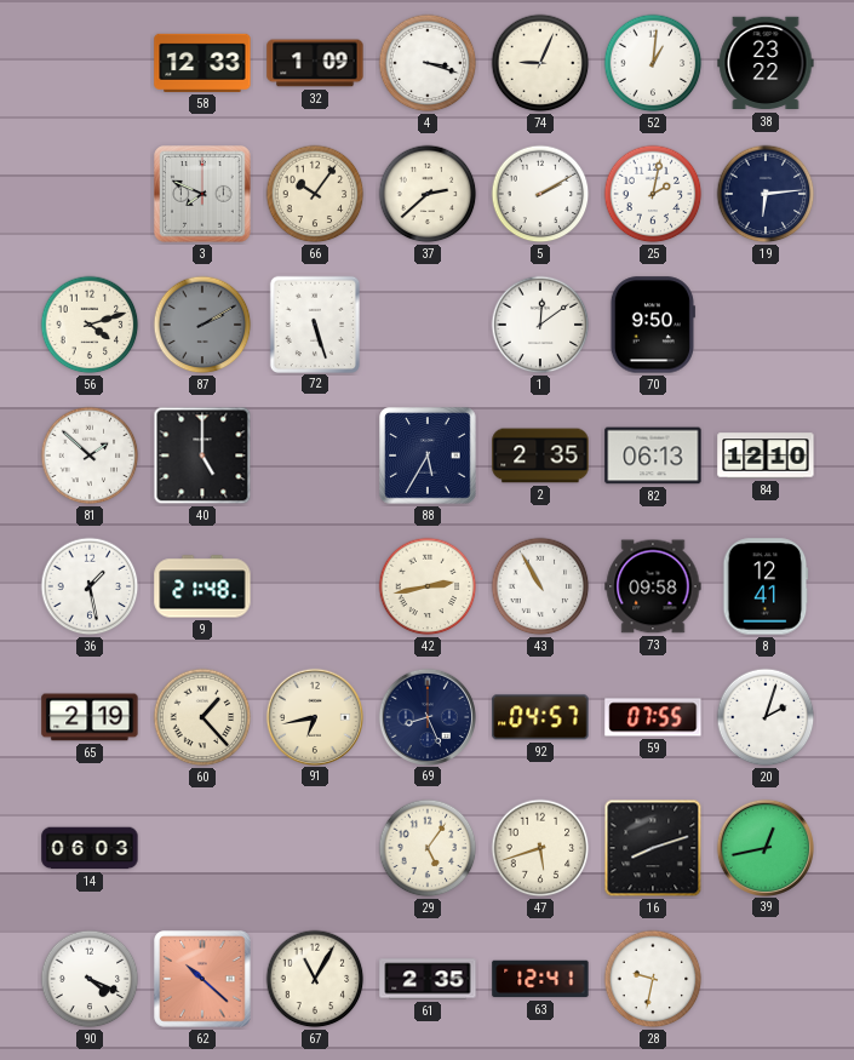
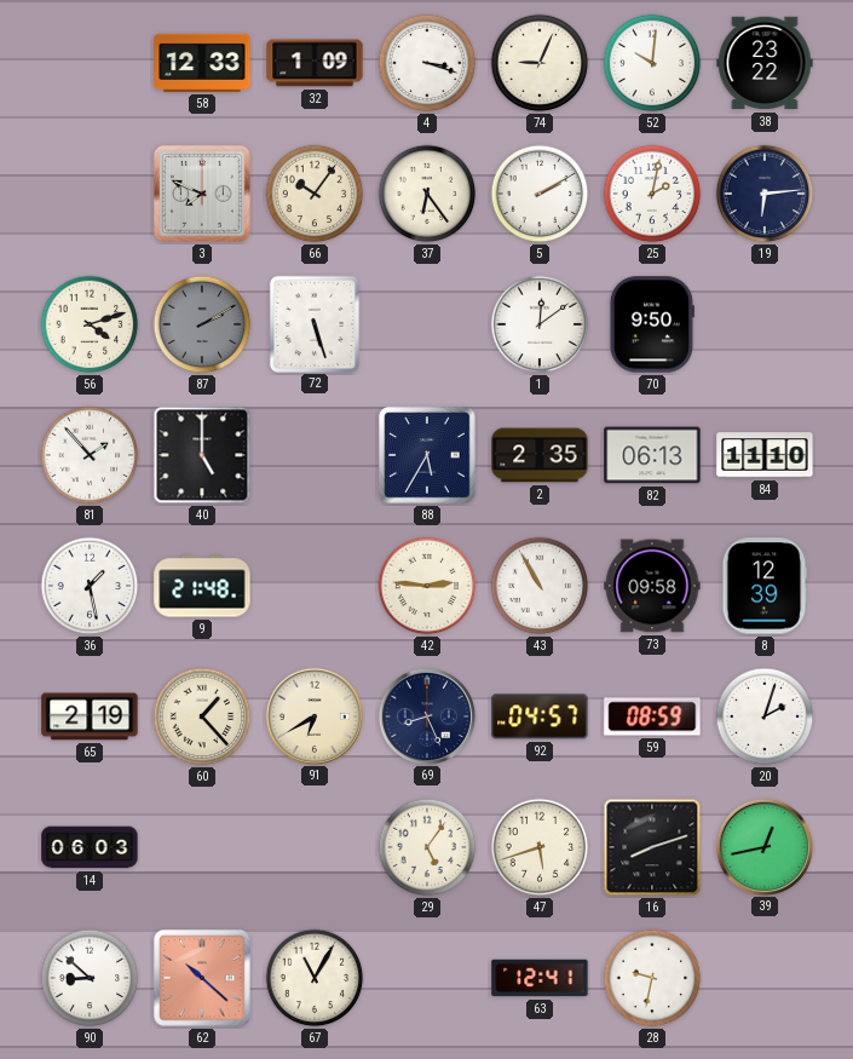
52: 1:01 -> 10:01
37: 2:38 -> 6:24
81: 1:52 -> 1:53
84: 12:10 -> 11:10
42: 2:43 -> 2:46
8: 12:41 -> 12:39
91: 6:43 -> 6:40
59: 07:55 -> 08:59
90: 4:19 -> 8:52
61: 2:35 -> none
